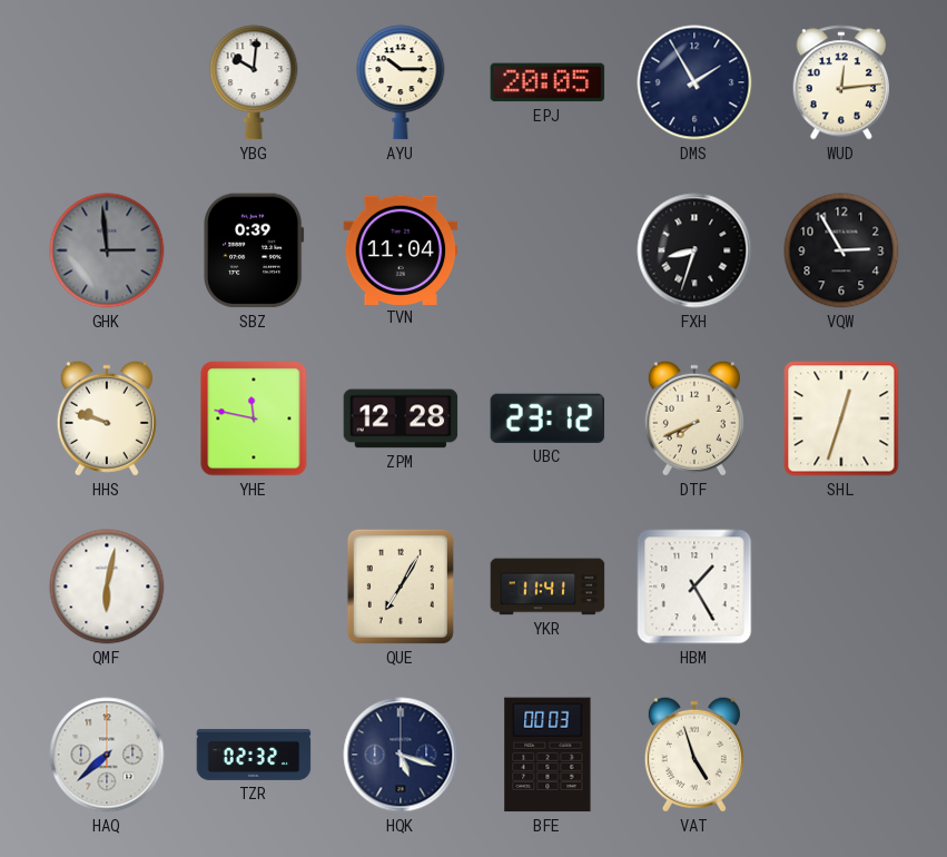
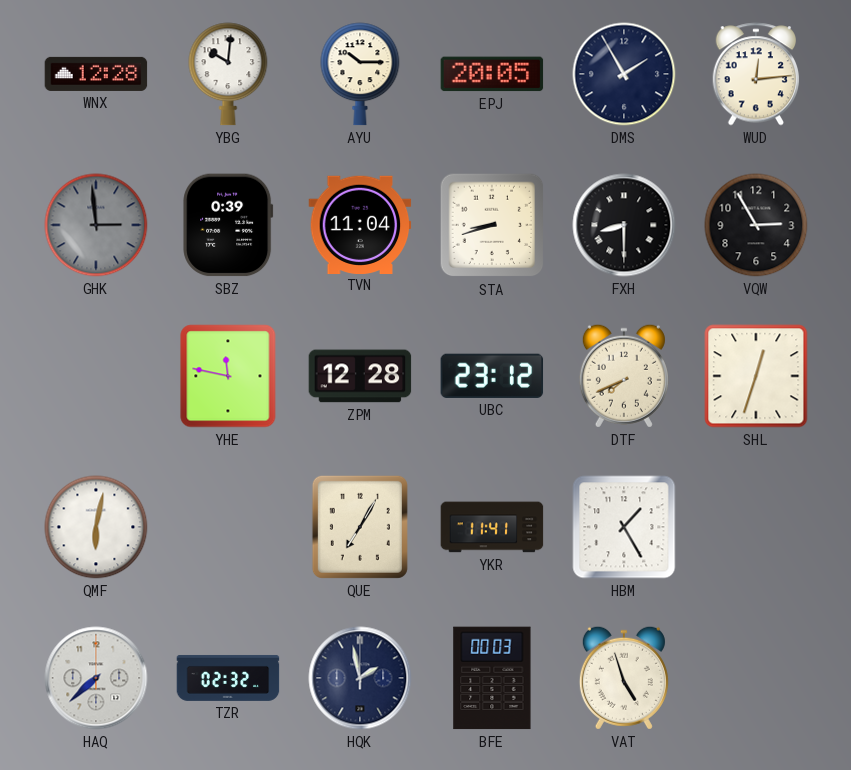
WNX: none -> 12:28
STA: none -> 8:42
FXH: 8:33 -> 8:30
HHS: 9:48 -> none
HQK: 5:18 -> 1:58
